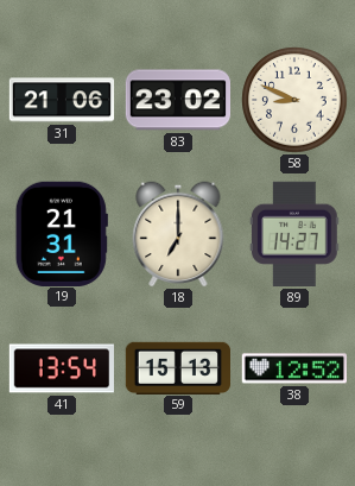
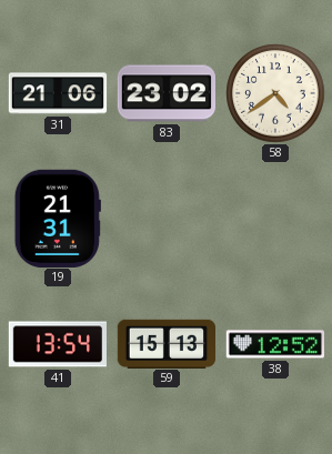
58: 8:49 -> 4:39
18: 7:00 -> none
89: 14:27 -> none
